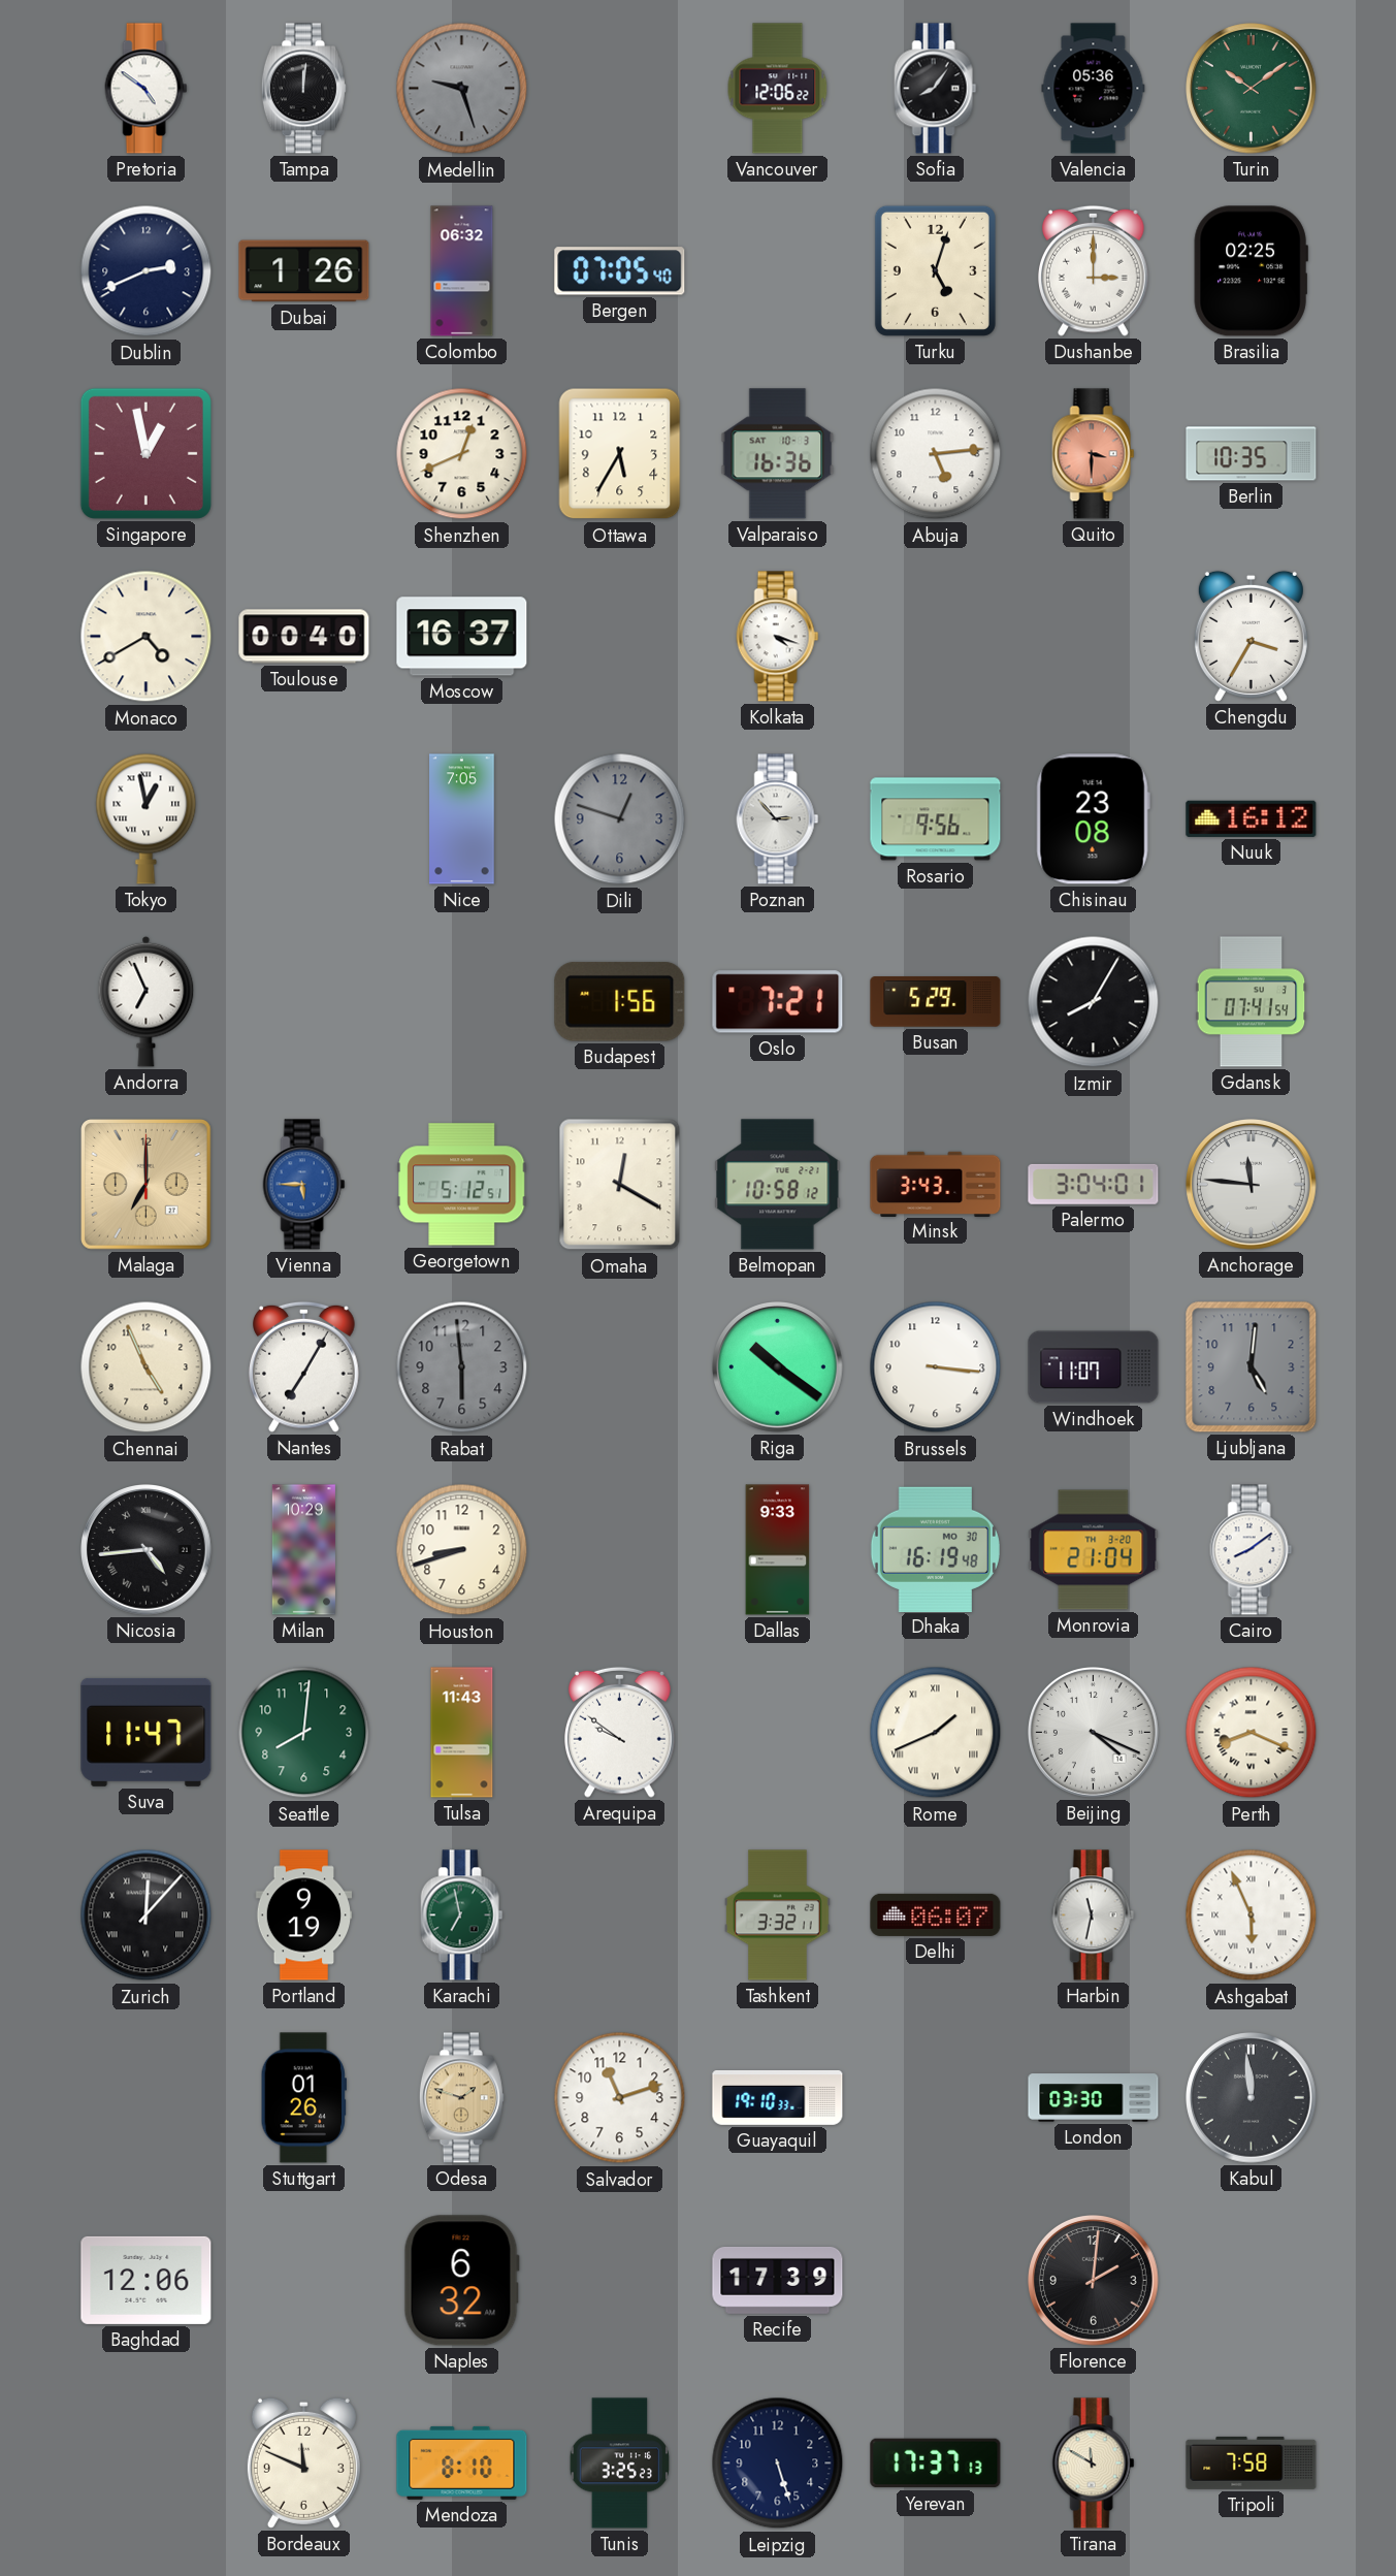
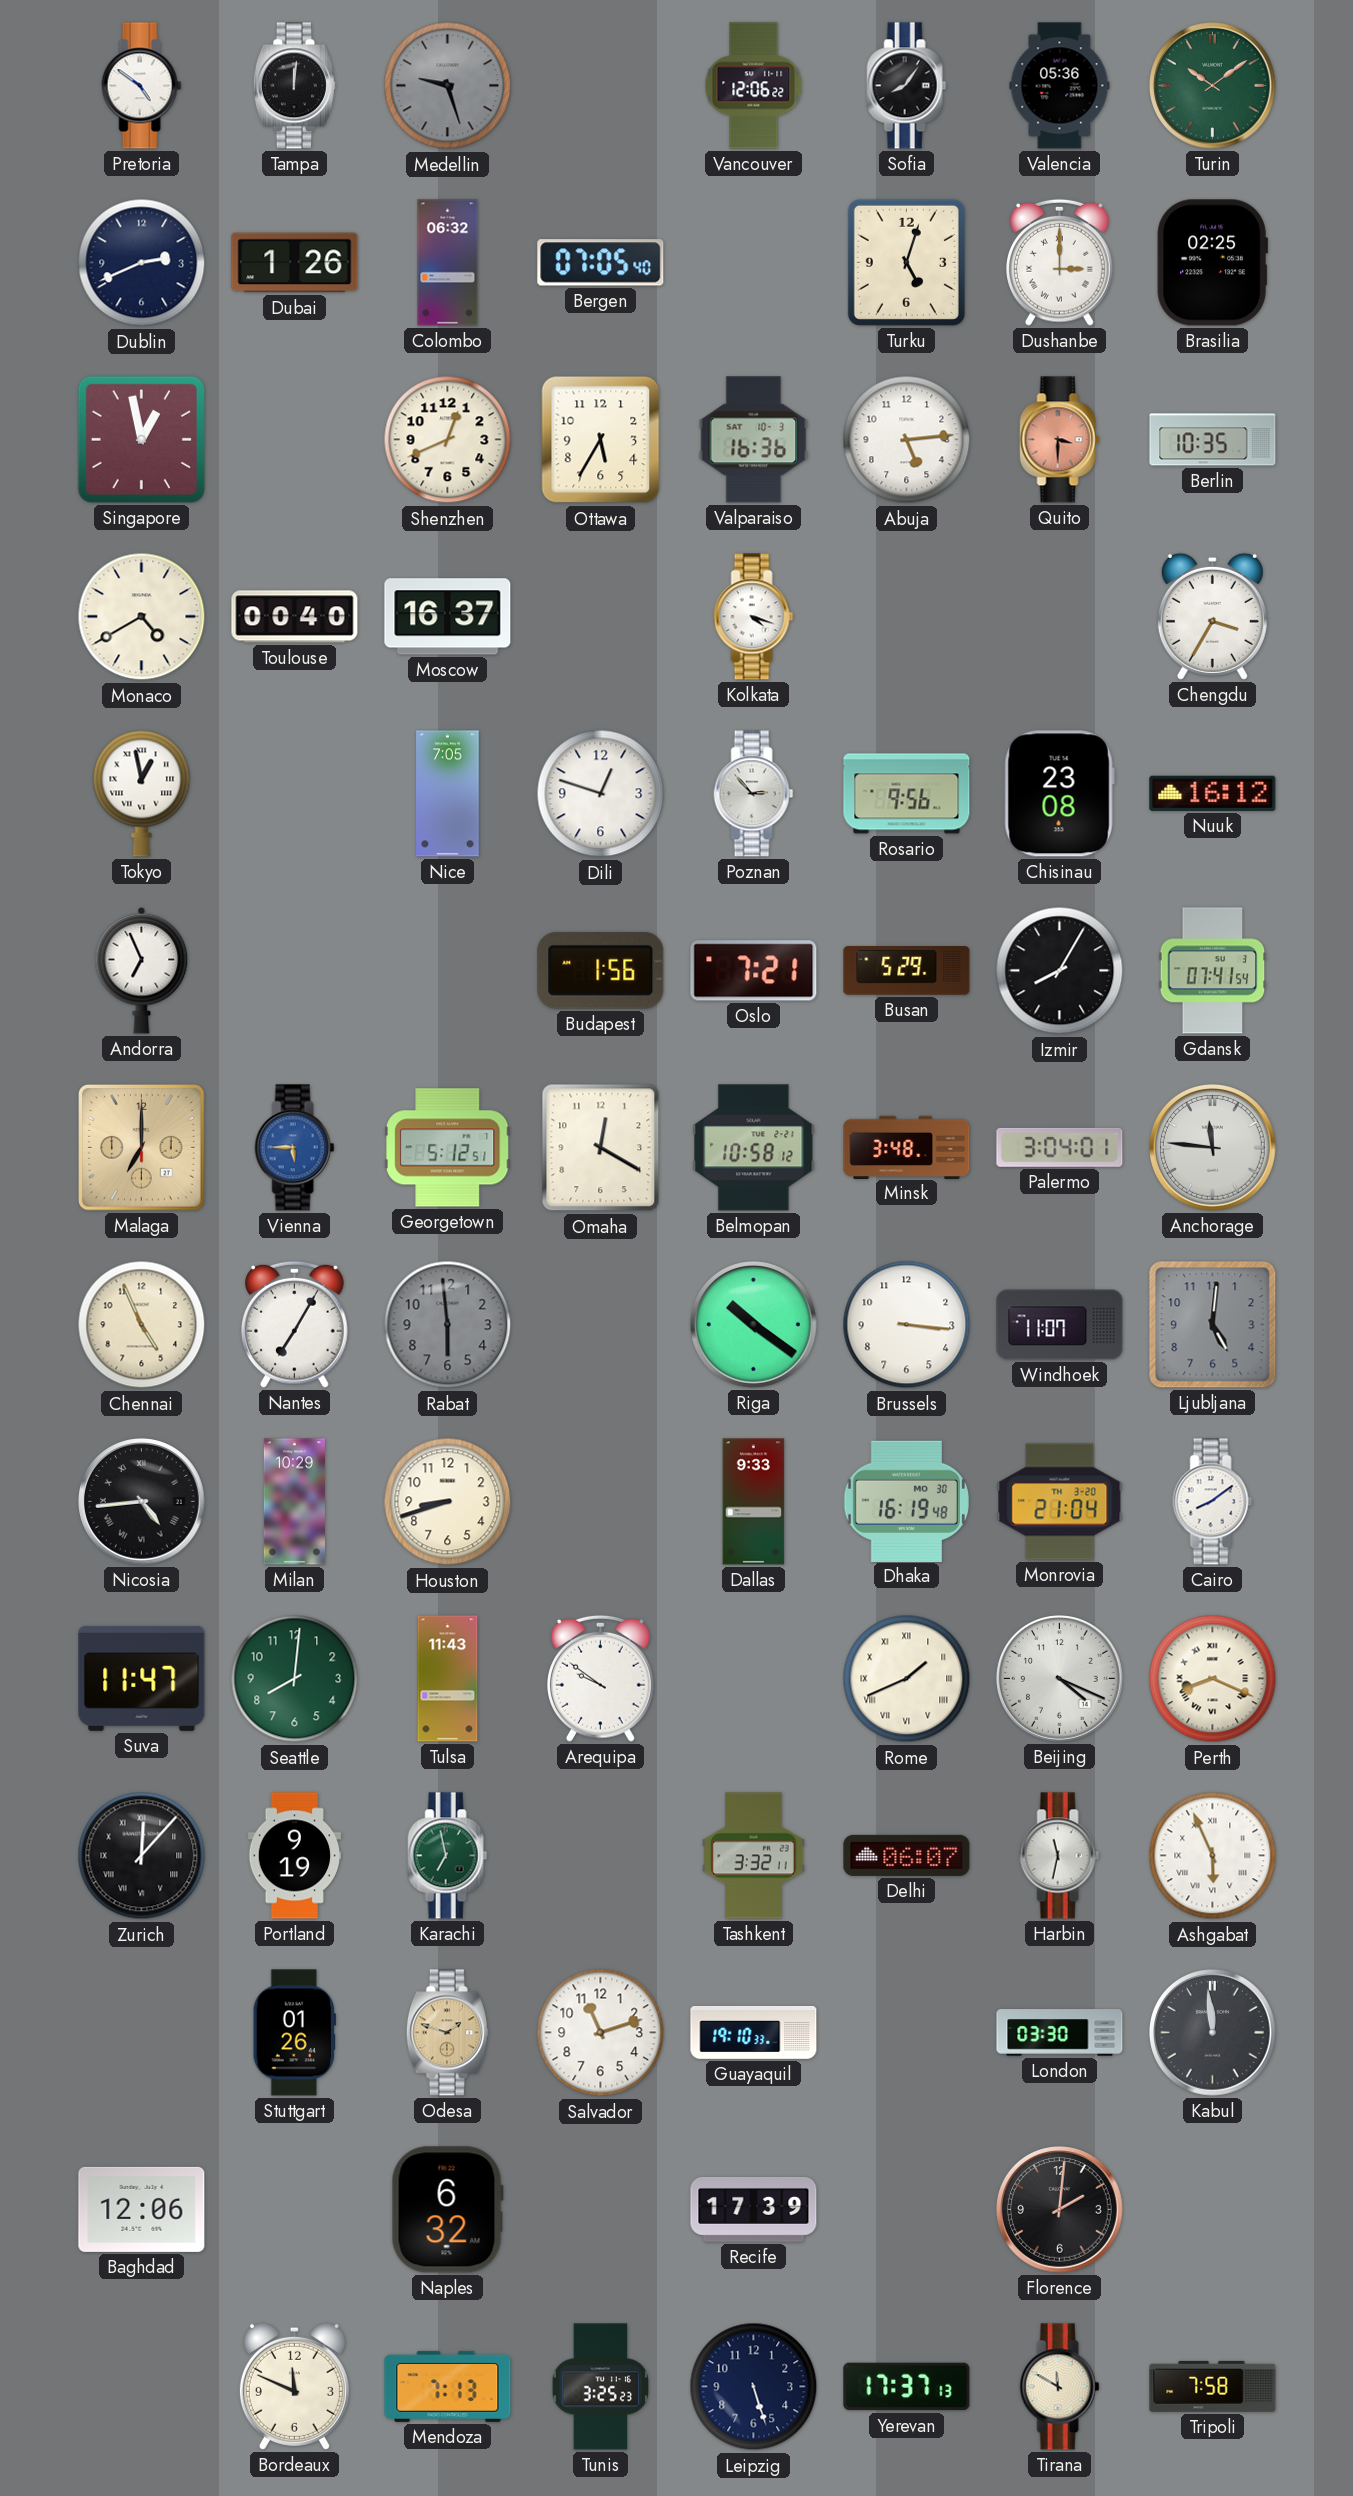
Dili dial: grey -> white
Minsk: 3:43 -> 3:48
Mendoza: 8:10 -> 7:13
